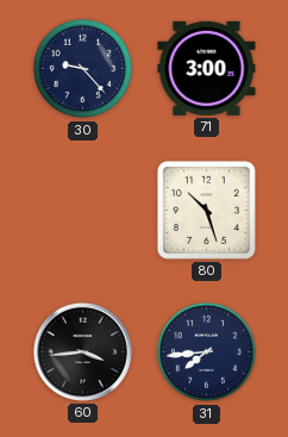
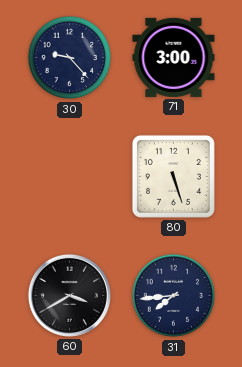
80: 10:27 -> 5:27
60: 3:44 -> 3:40
